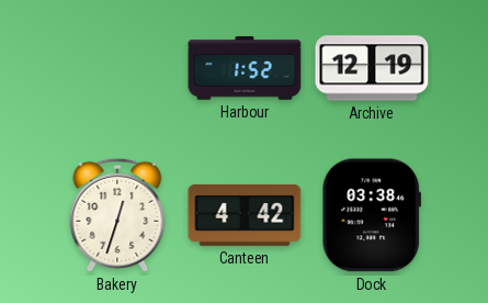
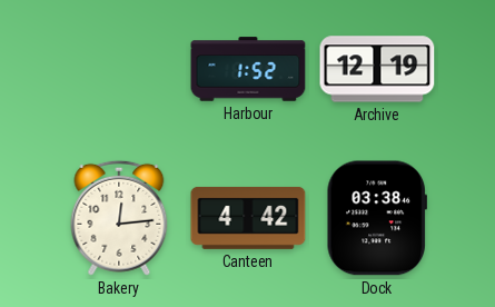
Bakery: 12:33 -> 12:14
